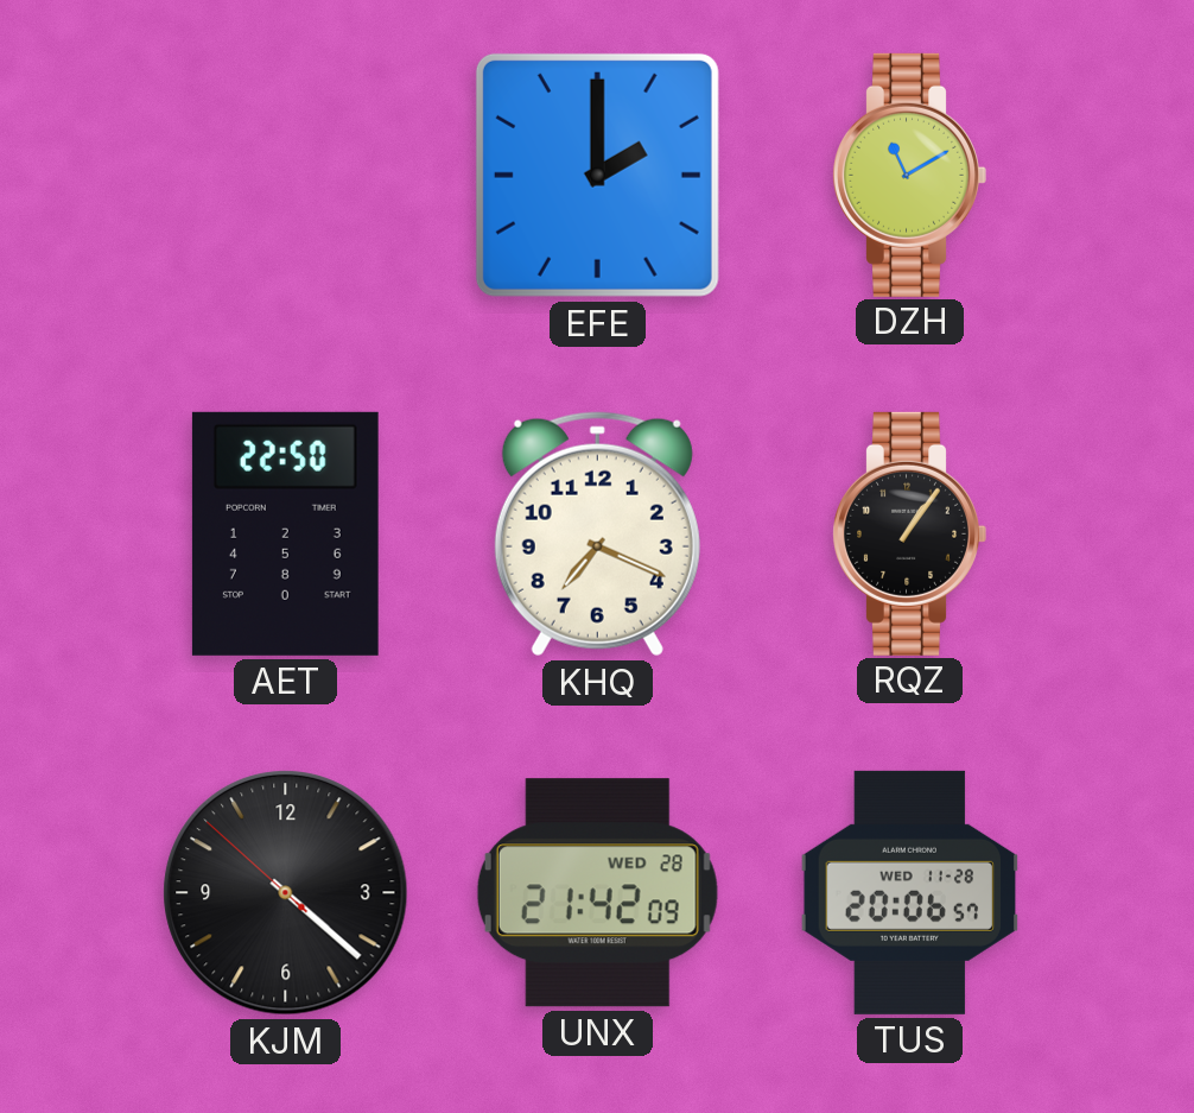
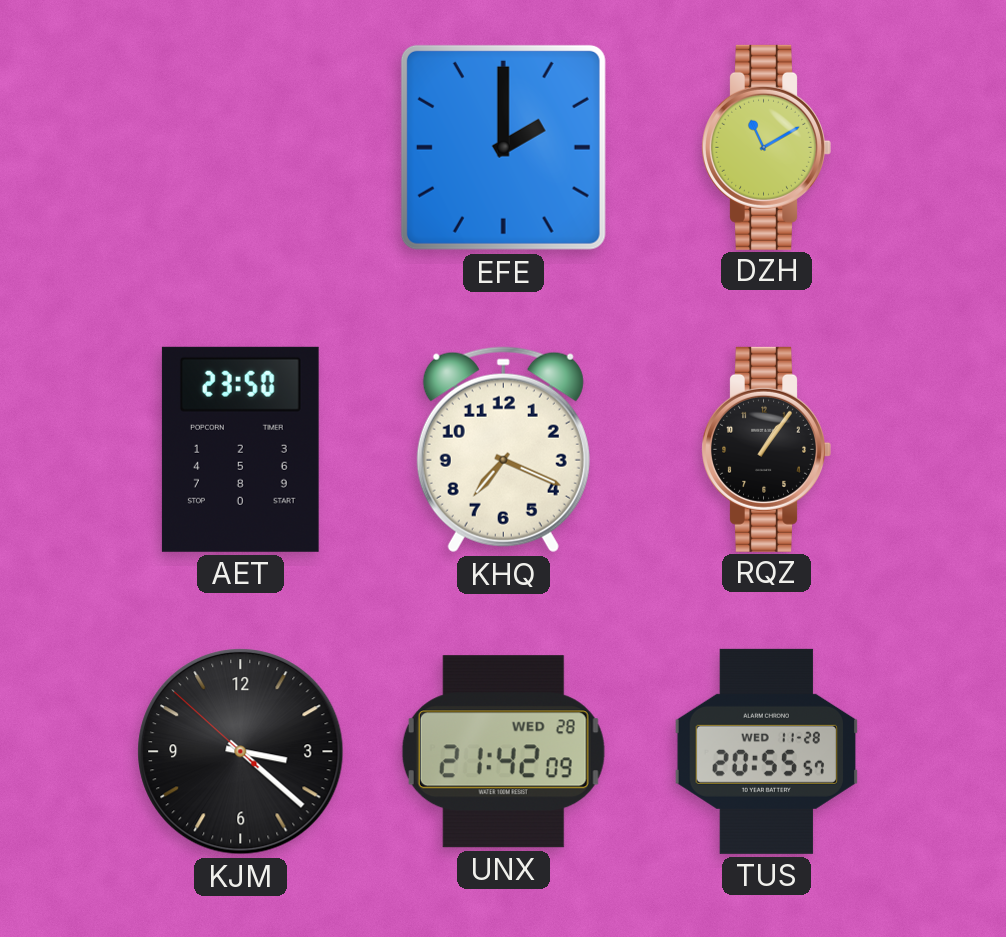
AET: 22:50 -> 23:50
KJM: 4:21 -> 3:21
TUS: 20:06 -> 20:55
